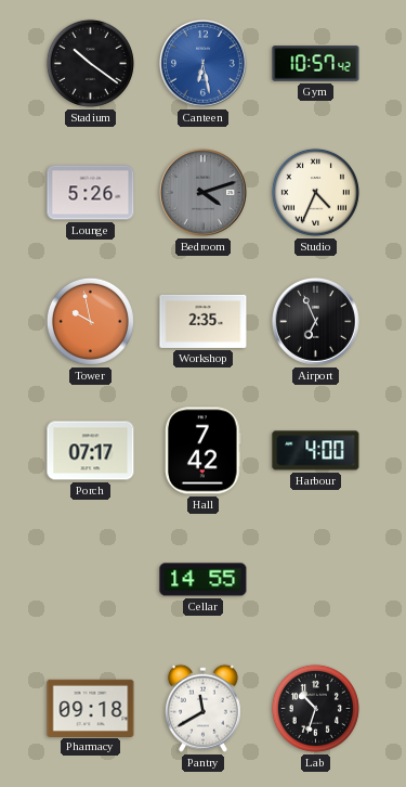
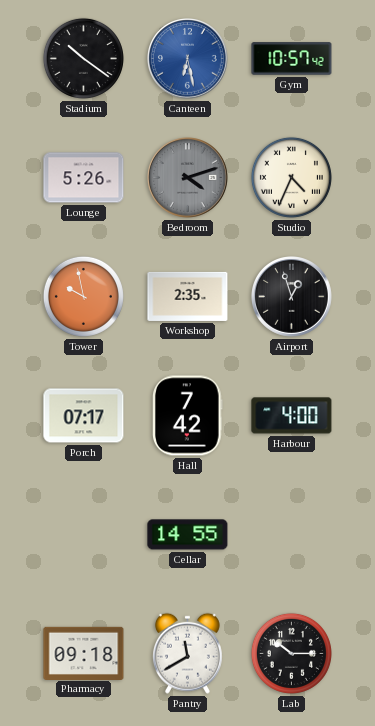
Airport: 6:56 -> 12:57
Lab: 10:33 -> 10:15
